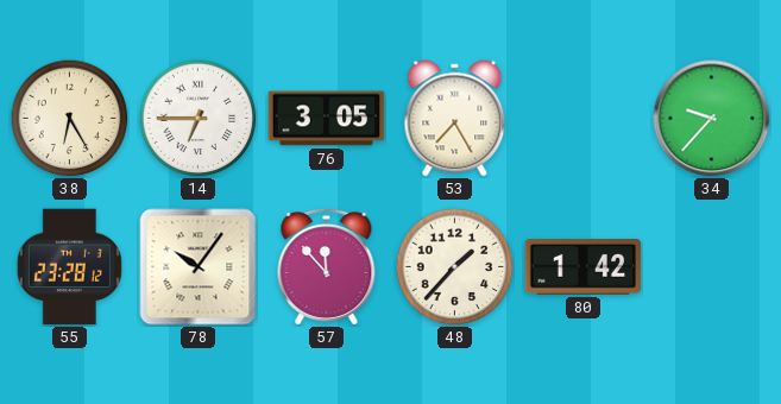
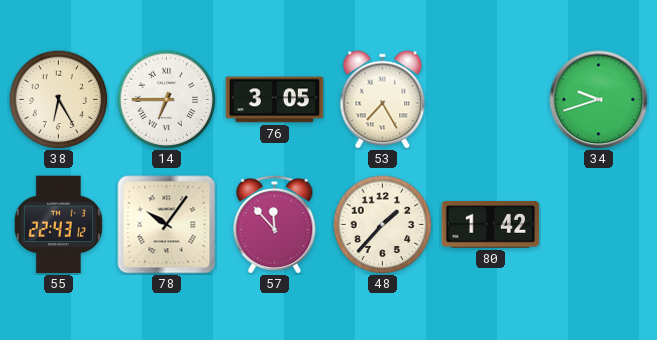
34: 9:37 -> 9:42
55: 23:28 -> 22:43
